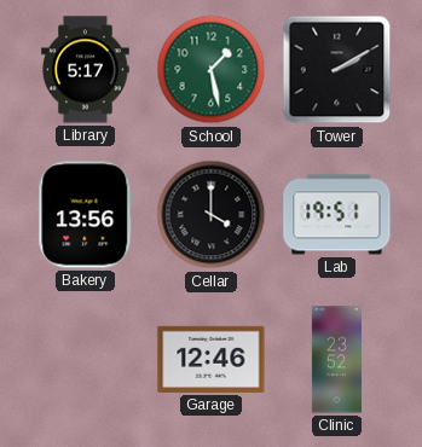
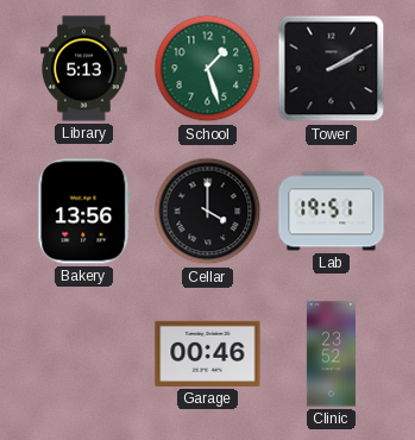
Library: 5:17 -> 5:13
School: 1:28 -> 1:27
Garage: 12:46 -> 00:46
